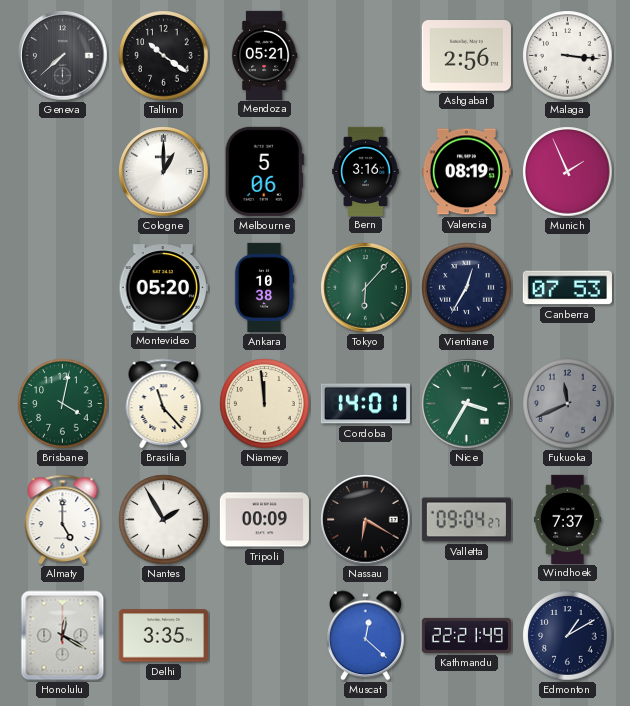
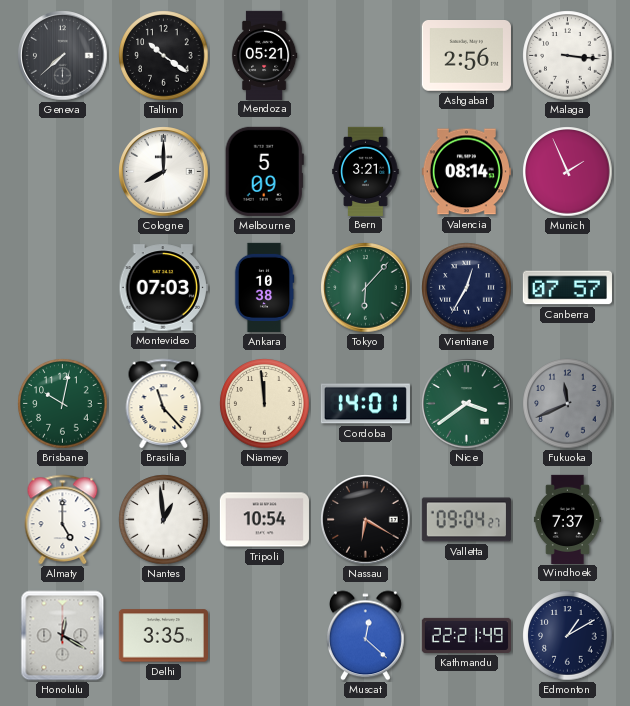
Cologne: 1:00 -> 8:00
Melbourne: 5:06 -> 5:09
Bern: 3:16 -> 3:21
Valencia: 08:19 -> 08:14
Montevideo: 05:20 -> 07:03
Canberra: 07:53 -> 07:57
Brisbane: 4:02 -> 10:02
Nice: 3:35 -> 3:39
Nantes: 1:55 -> 12:59
Tripoli: 00:09 -> 10:54
